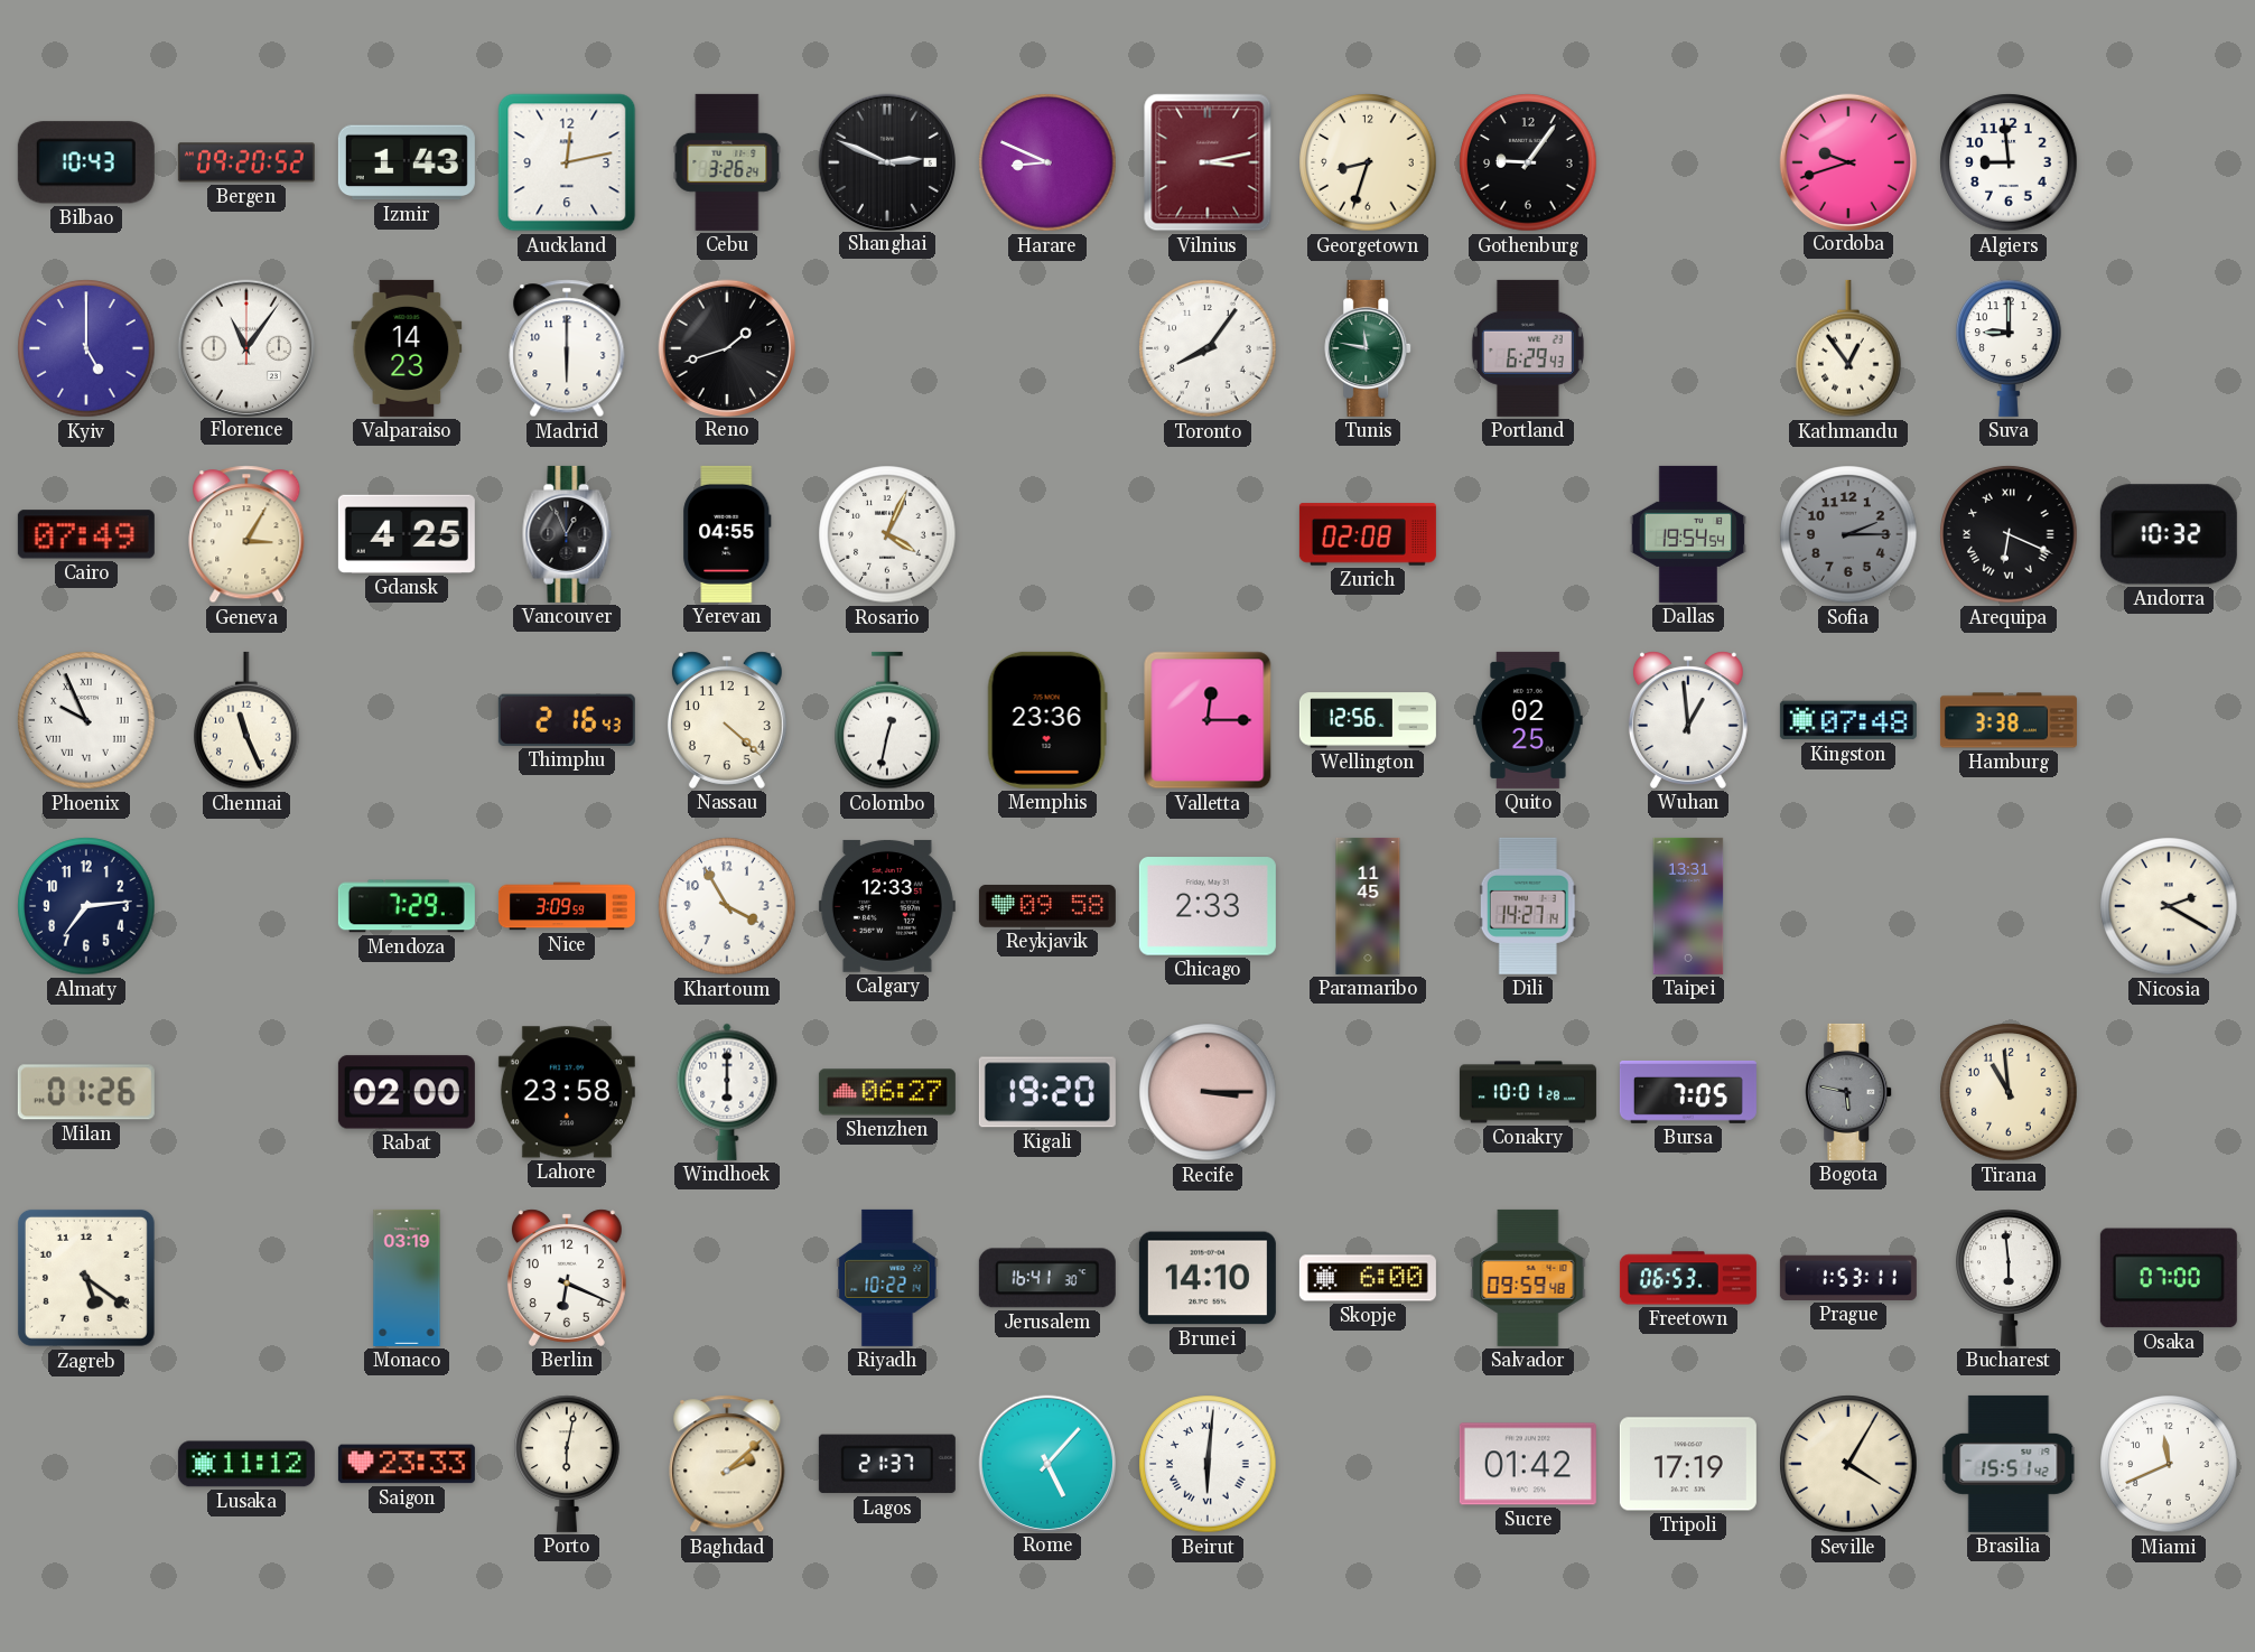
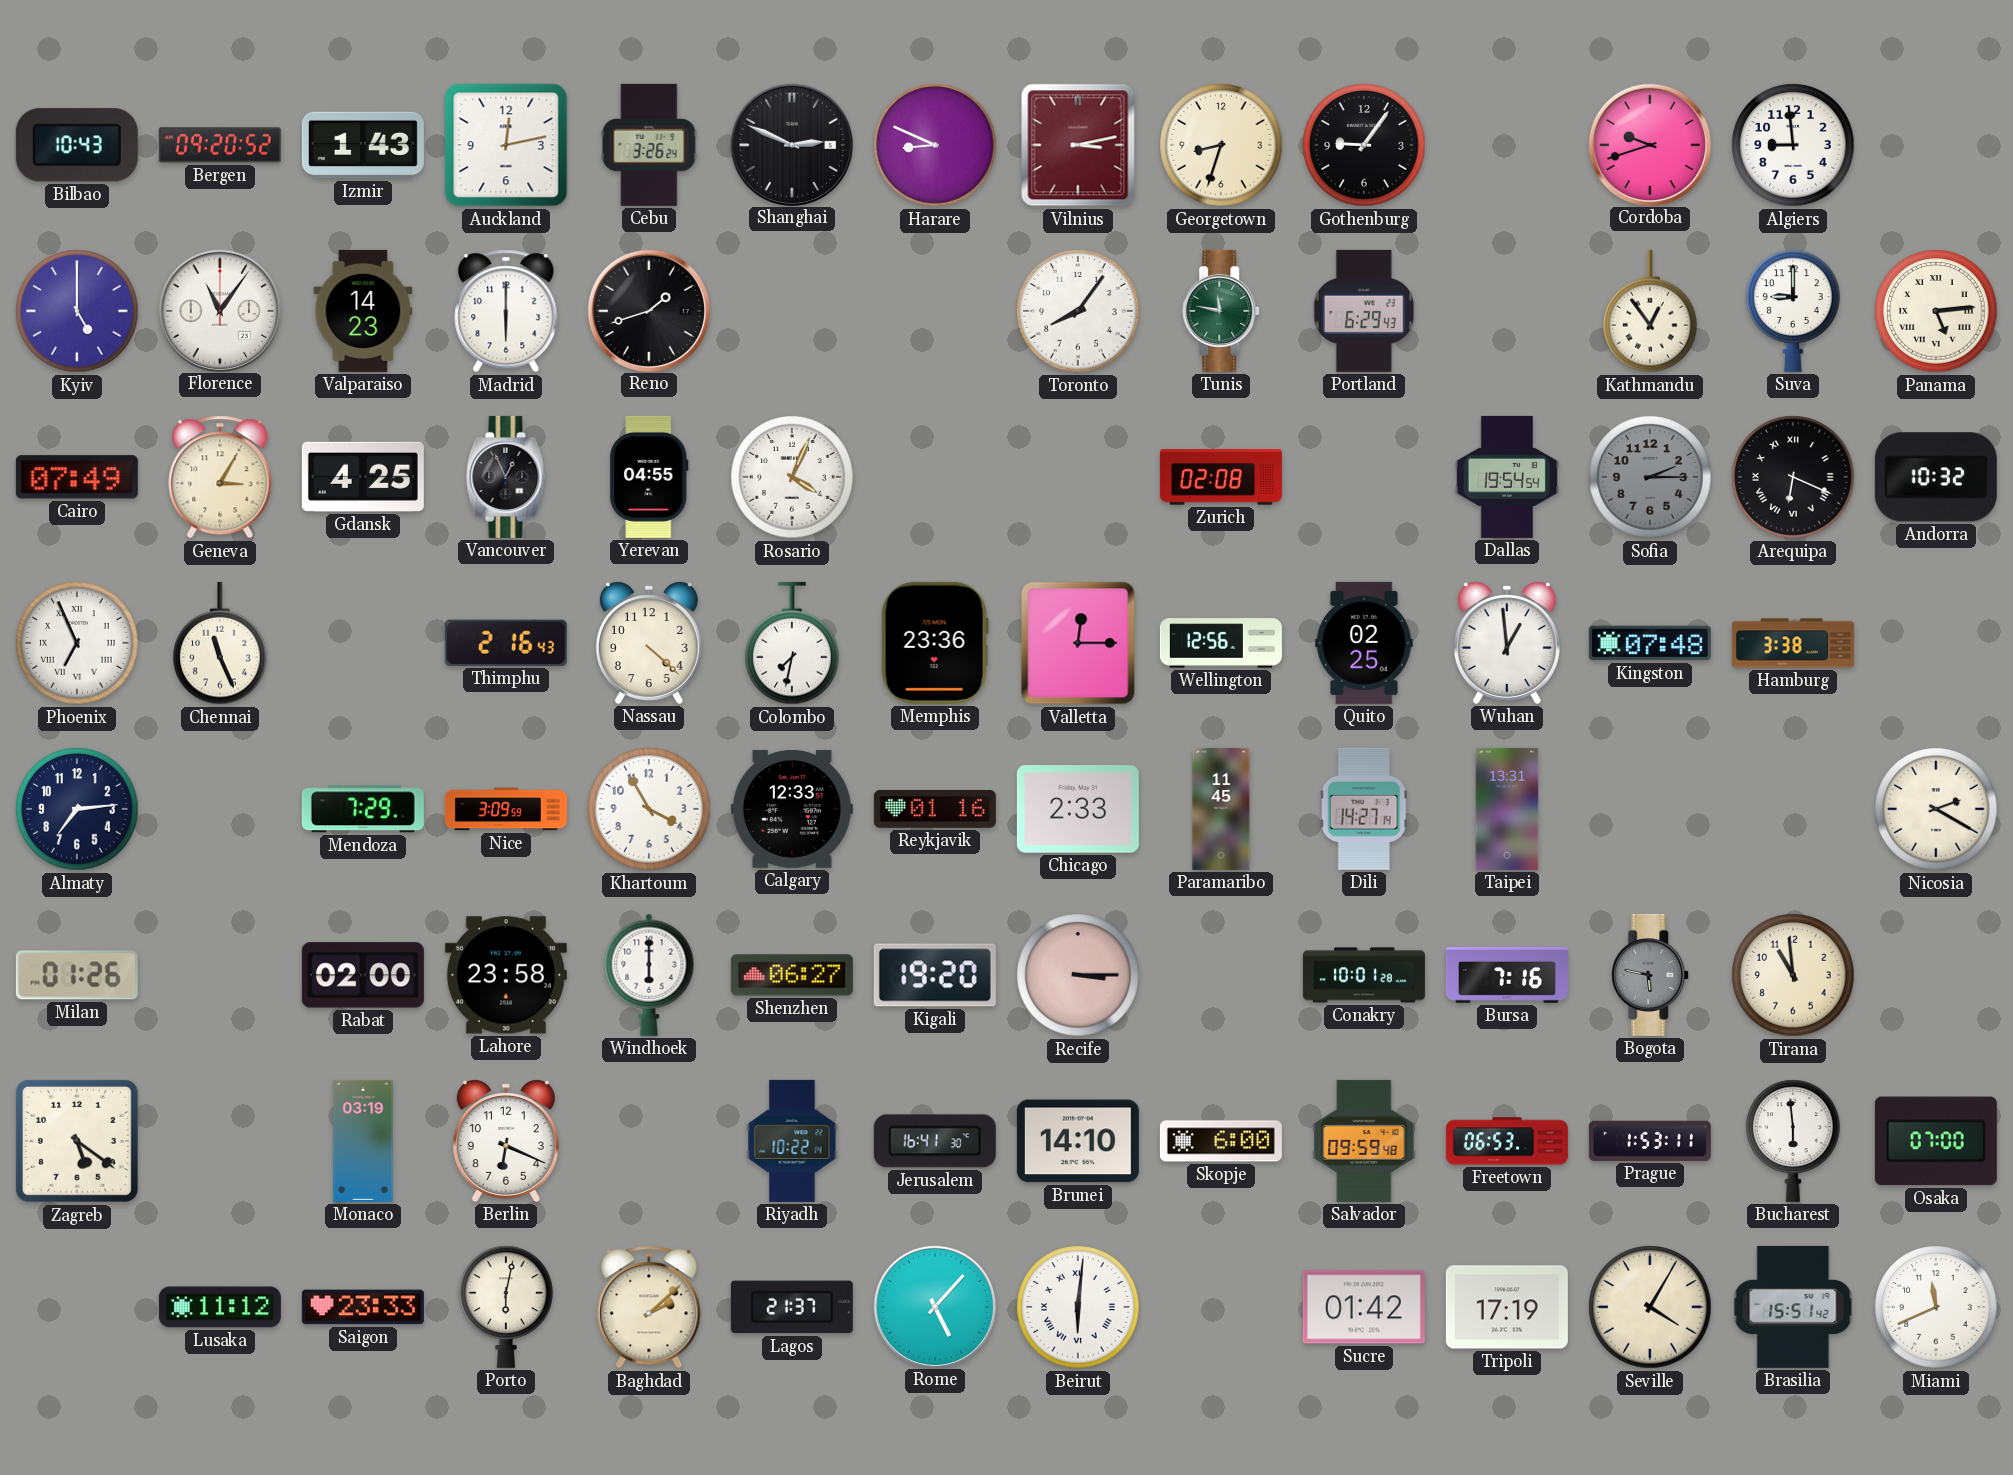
Panama: none -> 5:14
Phoenix: 9:56 -> 6:56
Colombo: 12:32 -> 7:32
Reykjavik: 09:58 -> 01:16
Bursa: 7:05 -> 7:16
